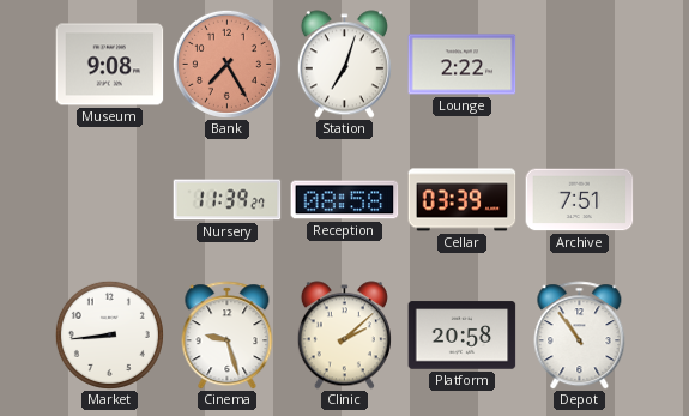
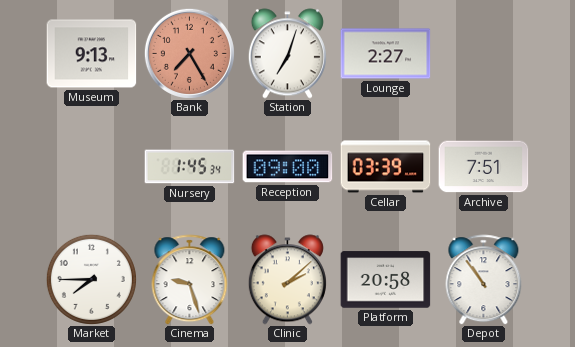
Museum: 9:08 -> 9:13
Lounge: 2:22 -> 2:27
Nursery: 11:39 -> 1:45
Reception: 08:58 -> 09:00
Market: 8:44 -> 7:45
